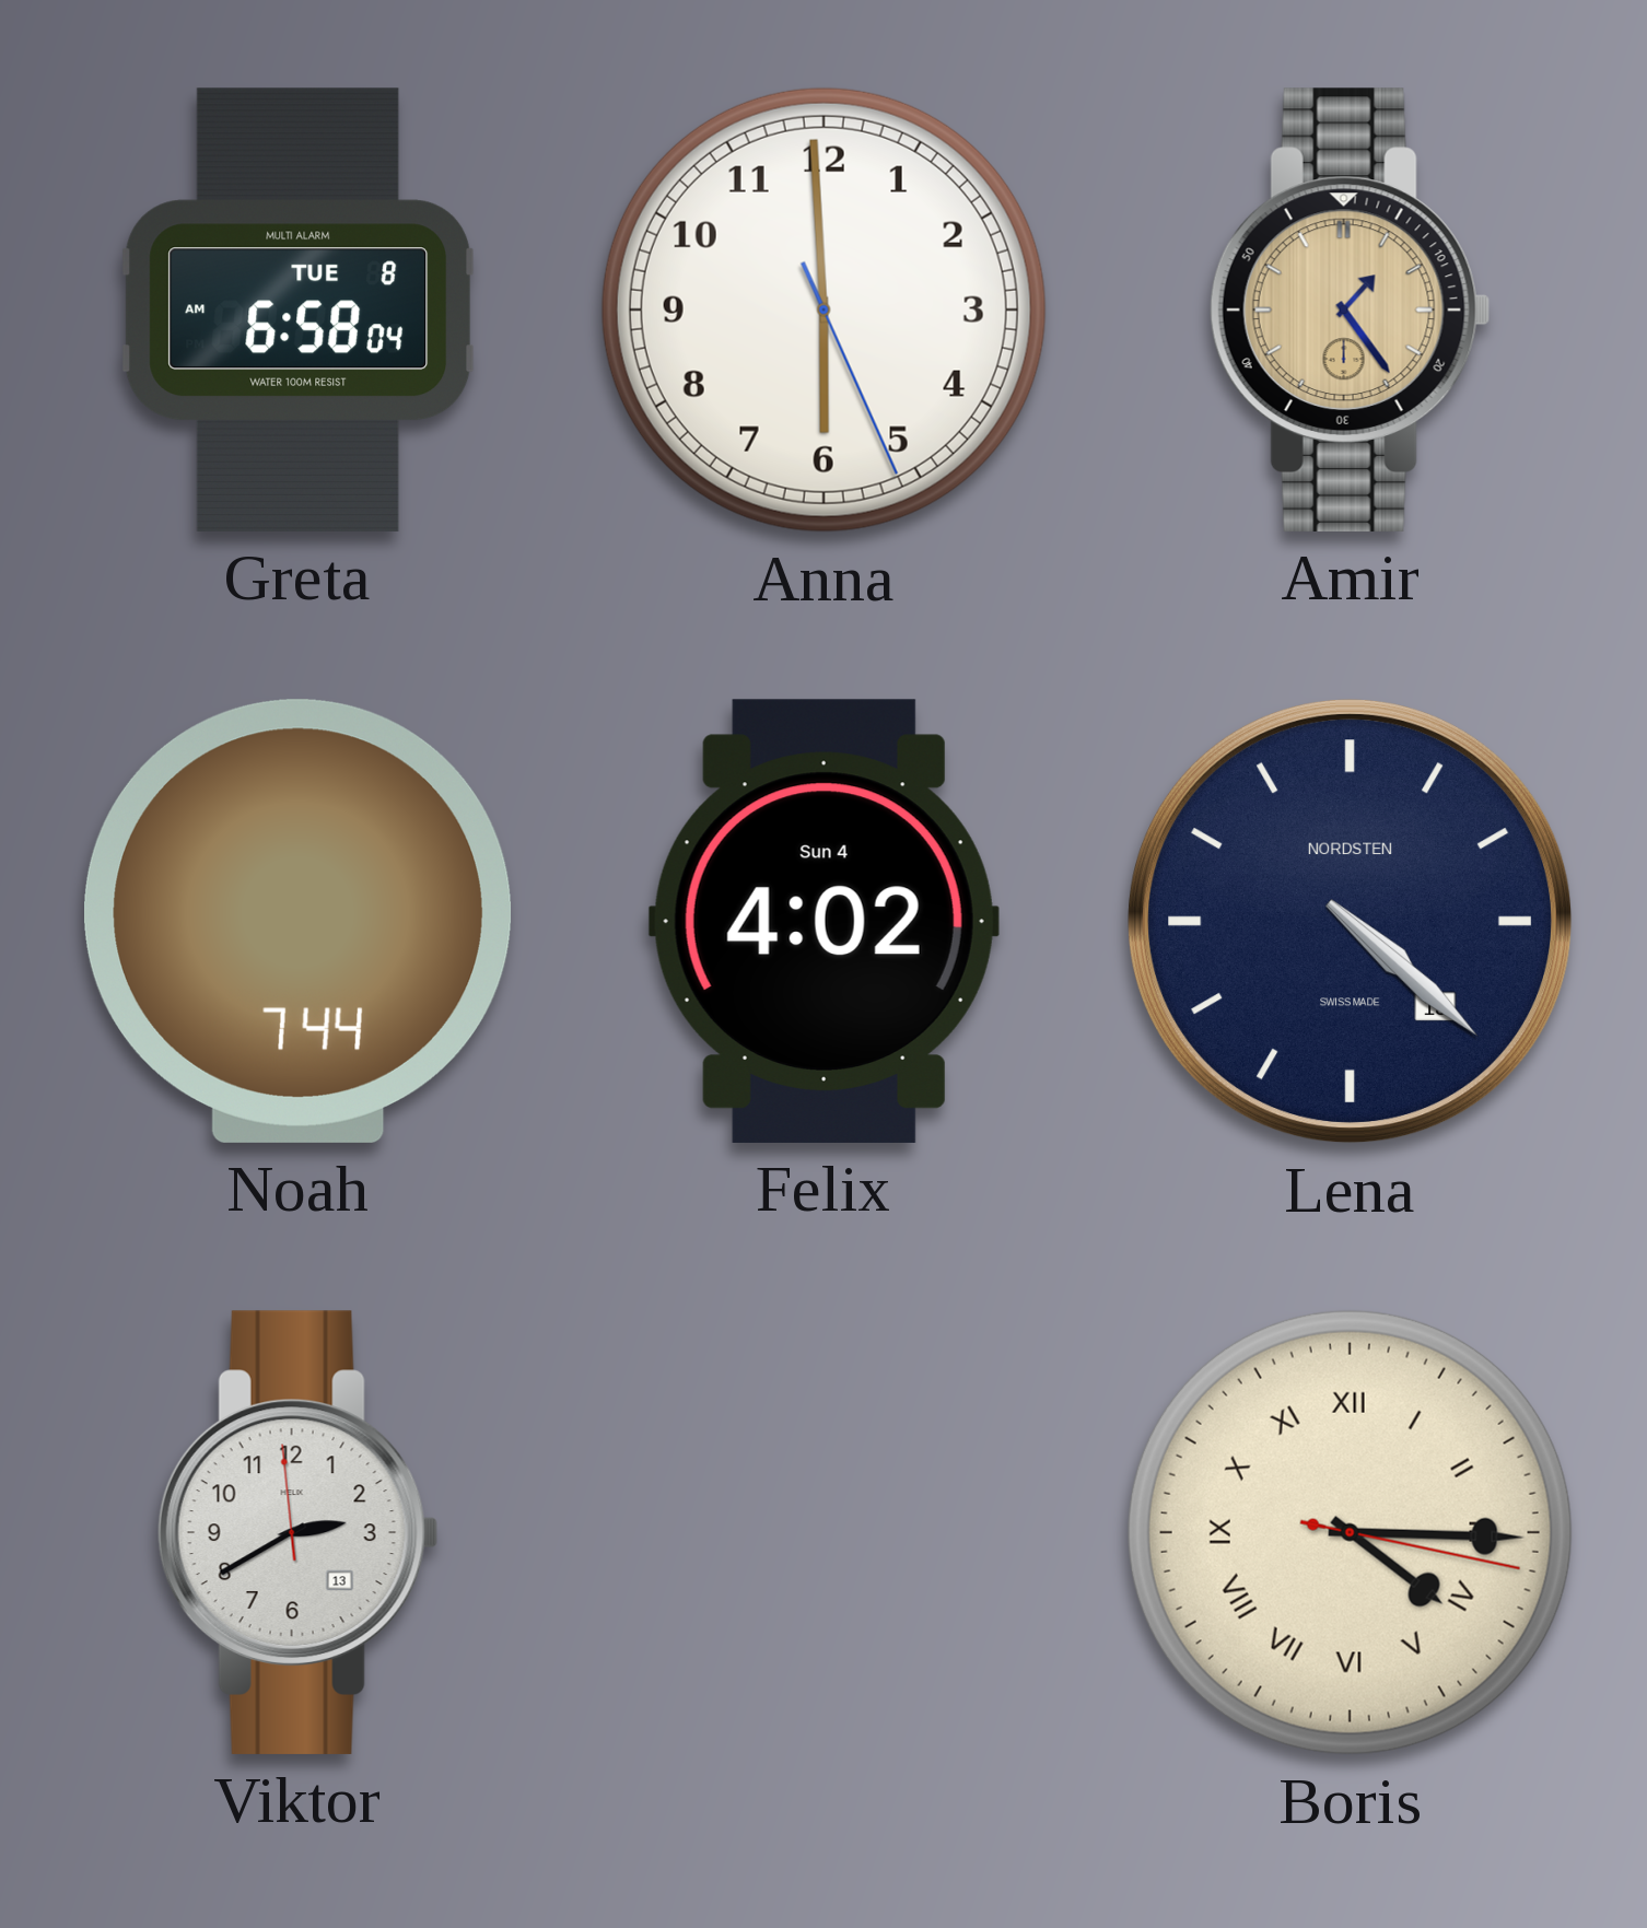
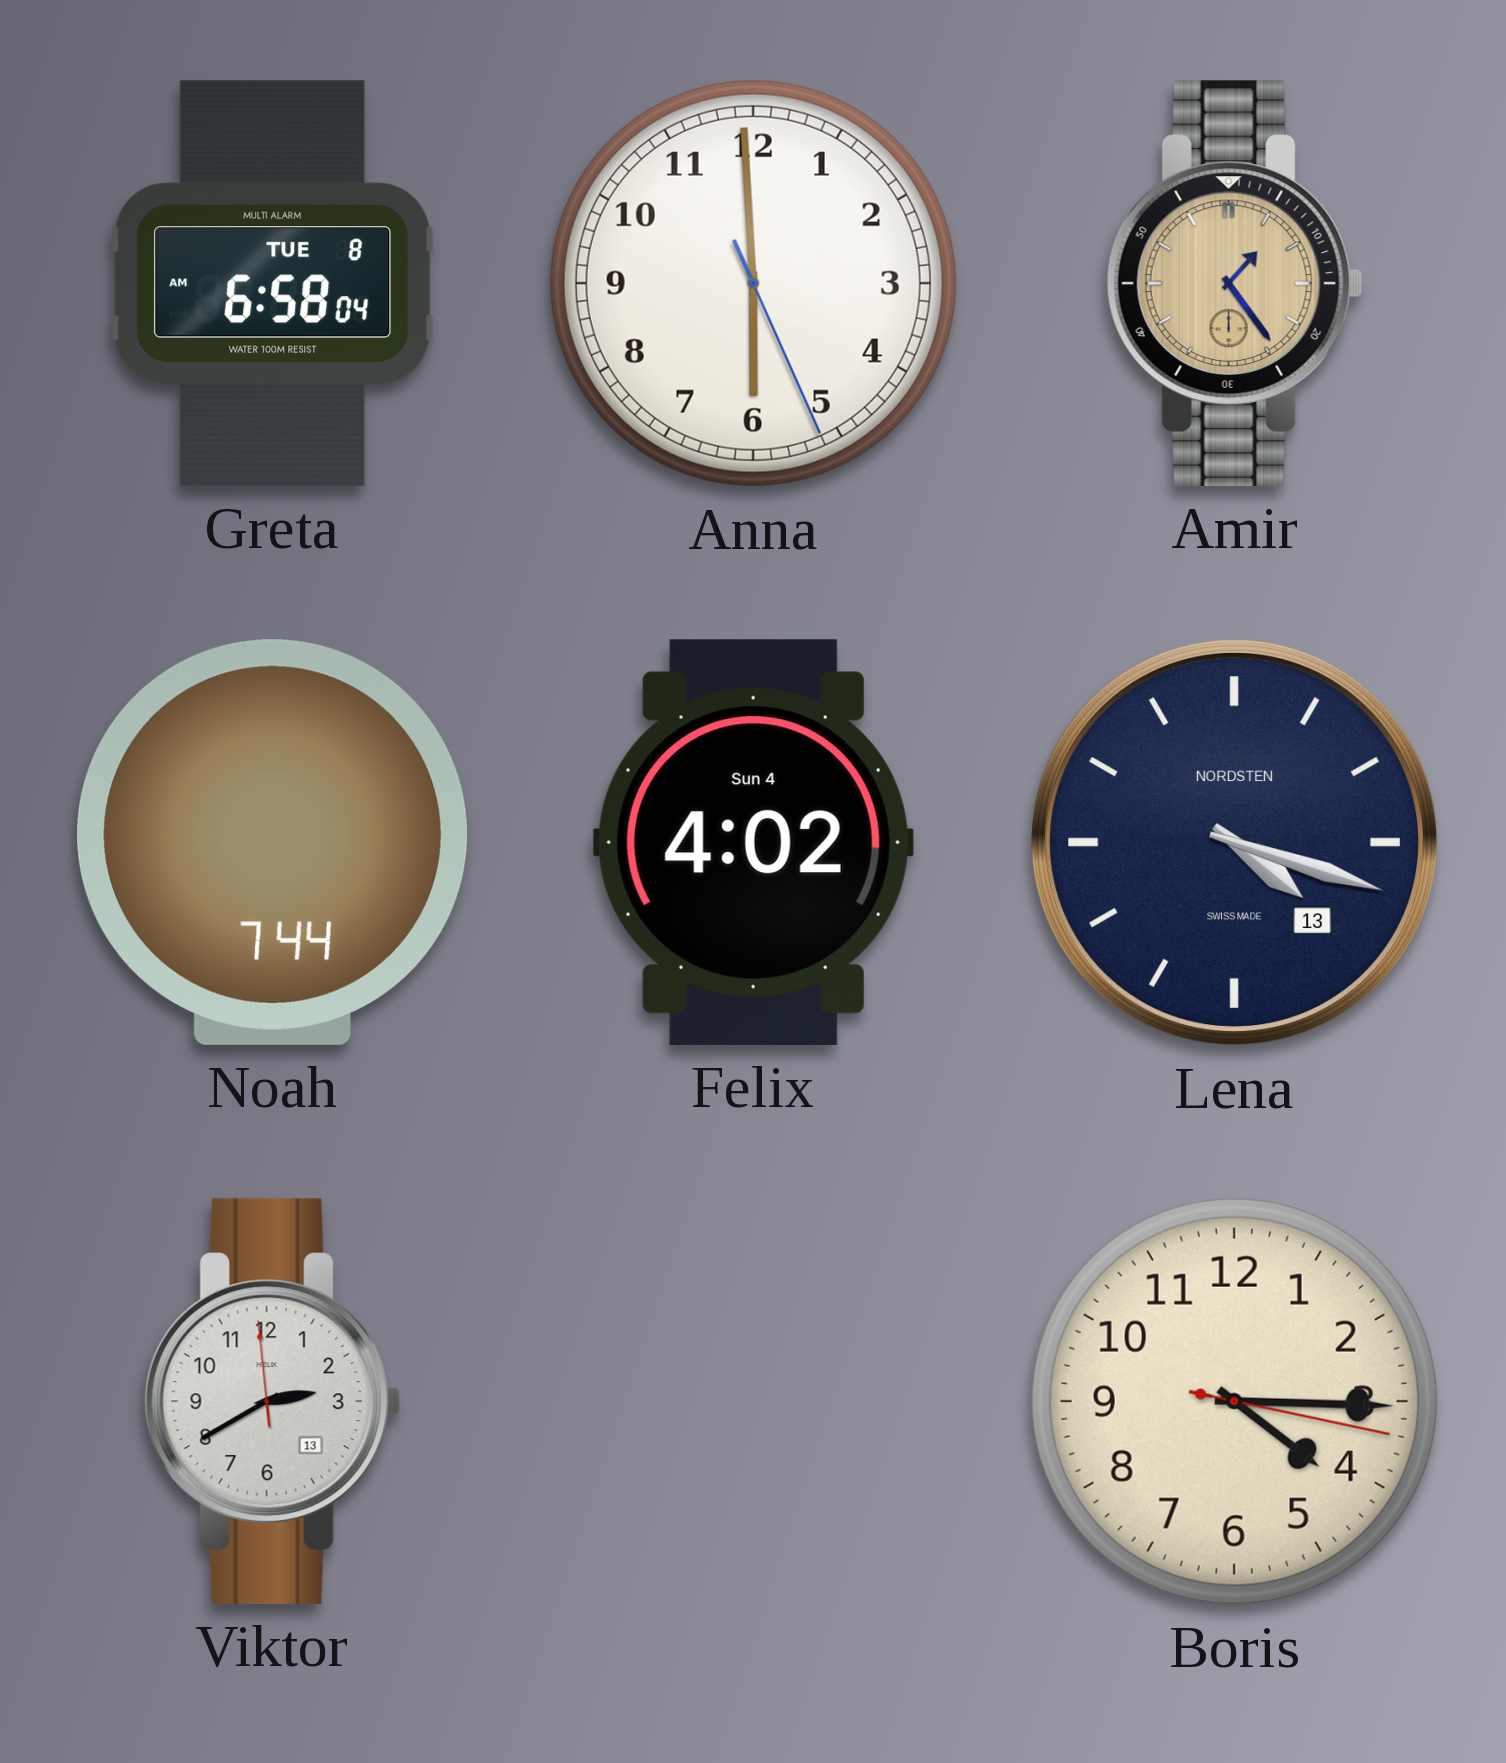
Lena: 4:22 -> 4:18
Boris numerals: Roman -> Arabic
